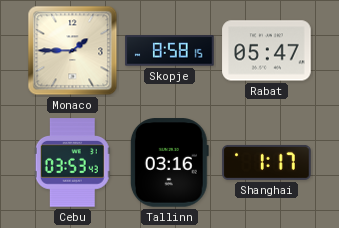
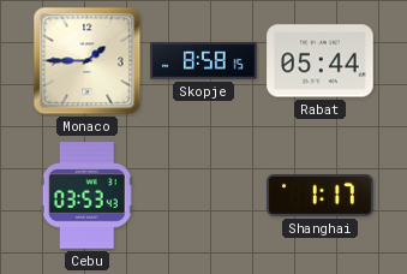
Rabat: 05:47 -> 05:44
Tallinn: 03:16 -> none
